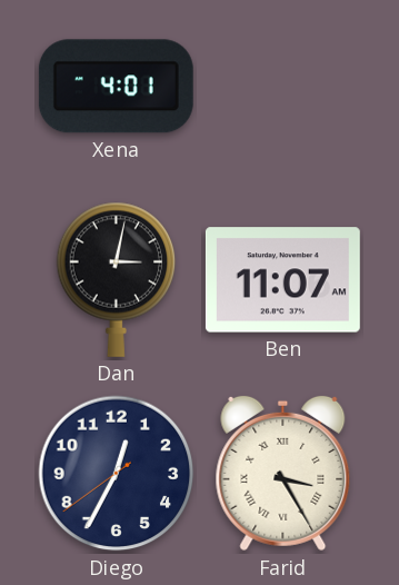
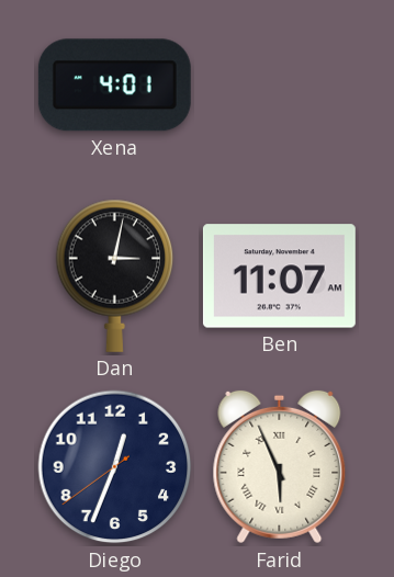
Diego: 12:34 -> 12:33
Farid: 3:25 -> 5:56
